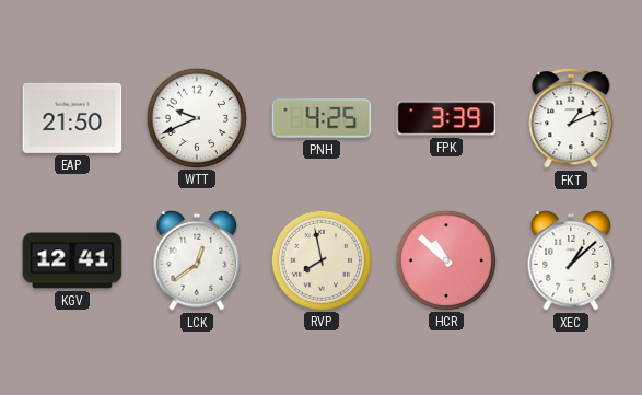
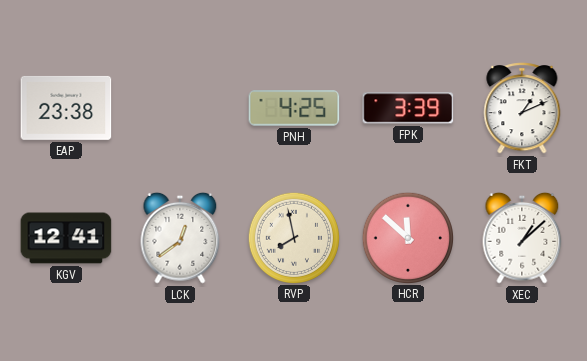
EAP: 21:50 -> 23:38
WTT: 9:41 -> none
HCR: 10:52 -> 11:52
